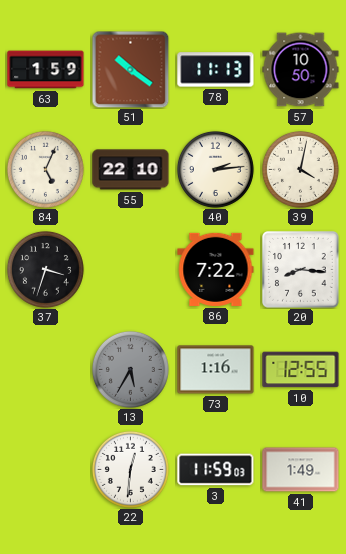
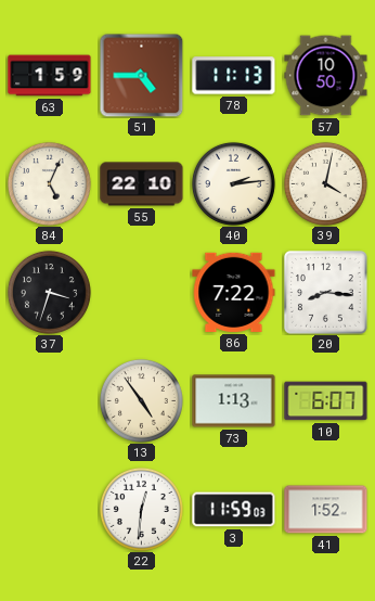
51: 10:21 -> 4:45
13: 5:35 -> 4:54
13 dial: grey -> cream
73: 1:16 -> 1:13
10: 12:55 -> 6:07
41: 1:49 -> 1:52
